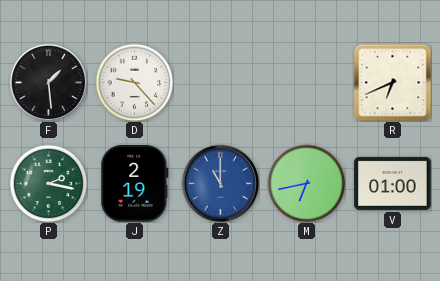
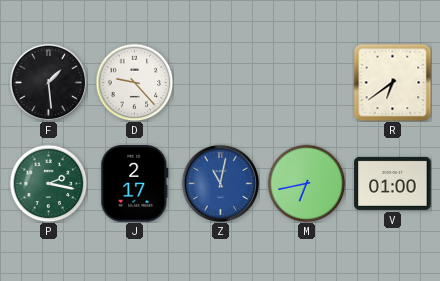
R: 6:41 -> 6:39
J: 2:19 -> 2:17
Z: 11:00 -> 11:02
